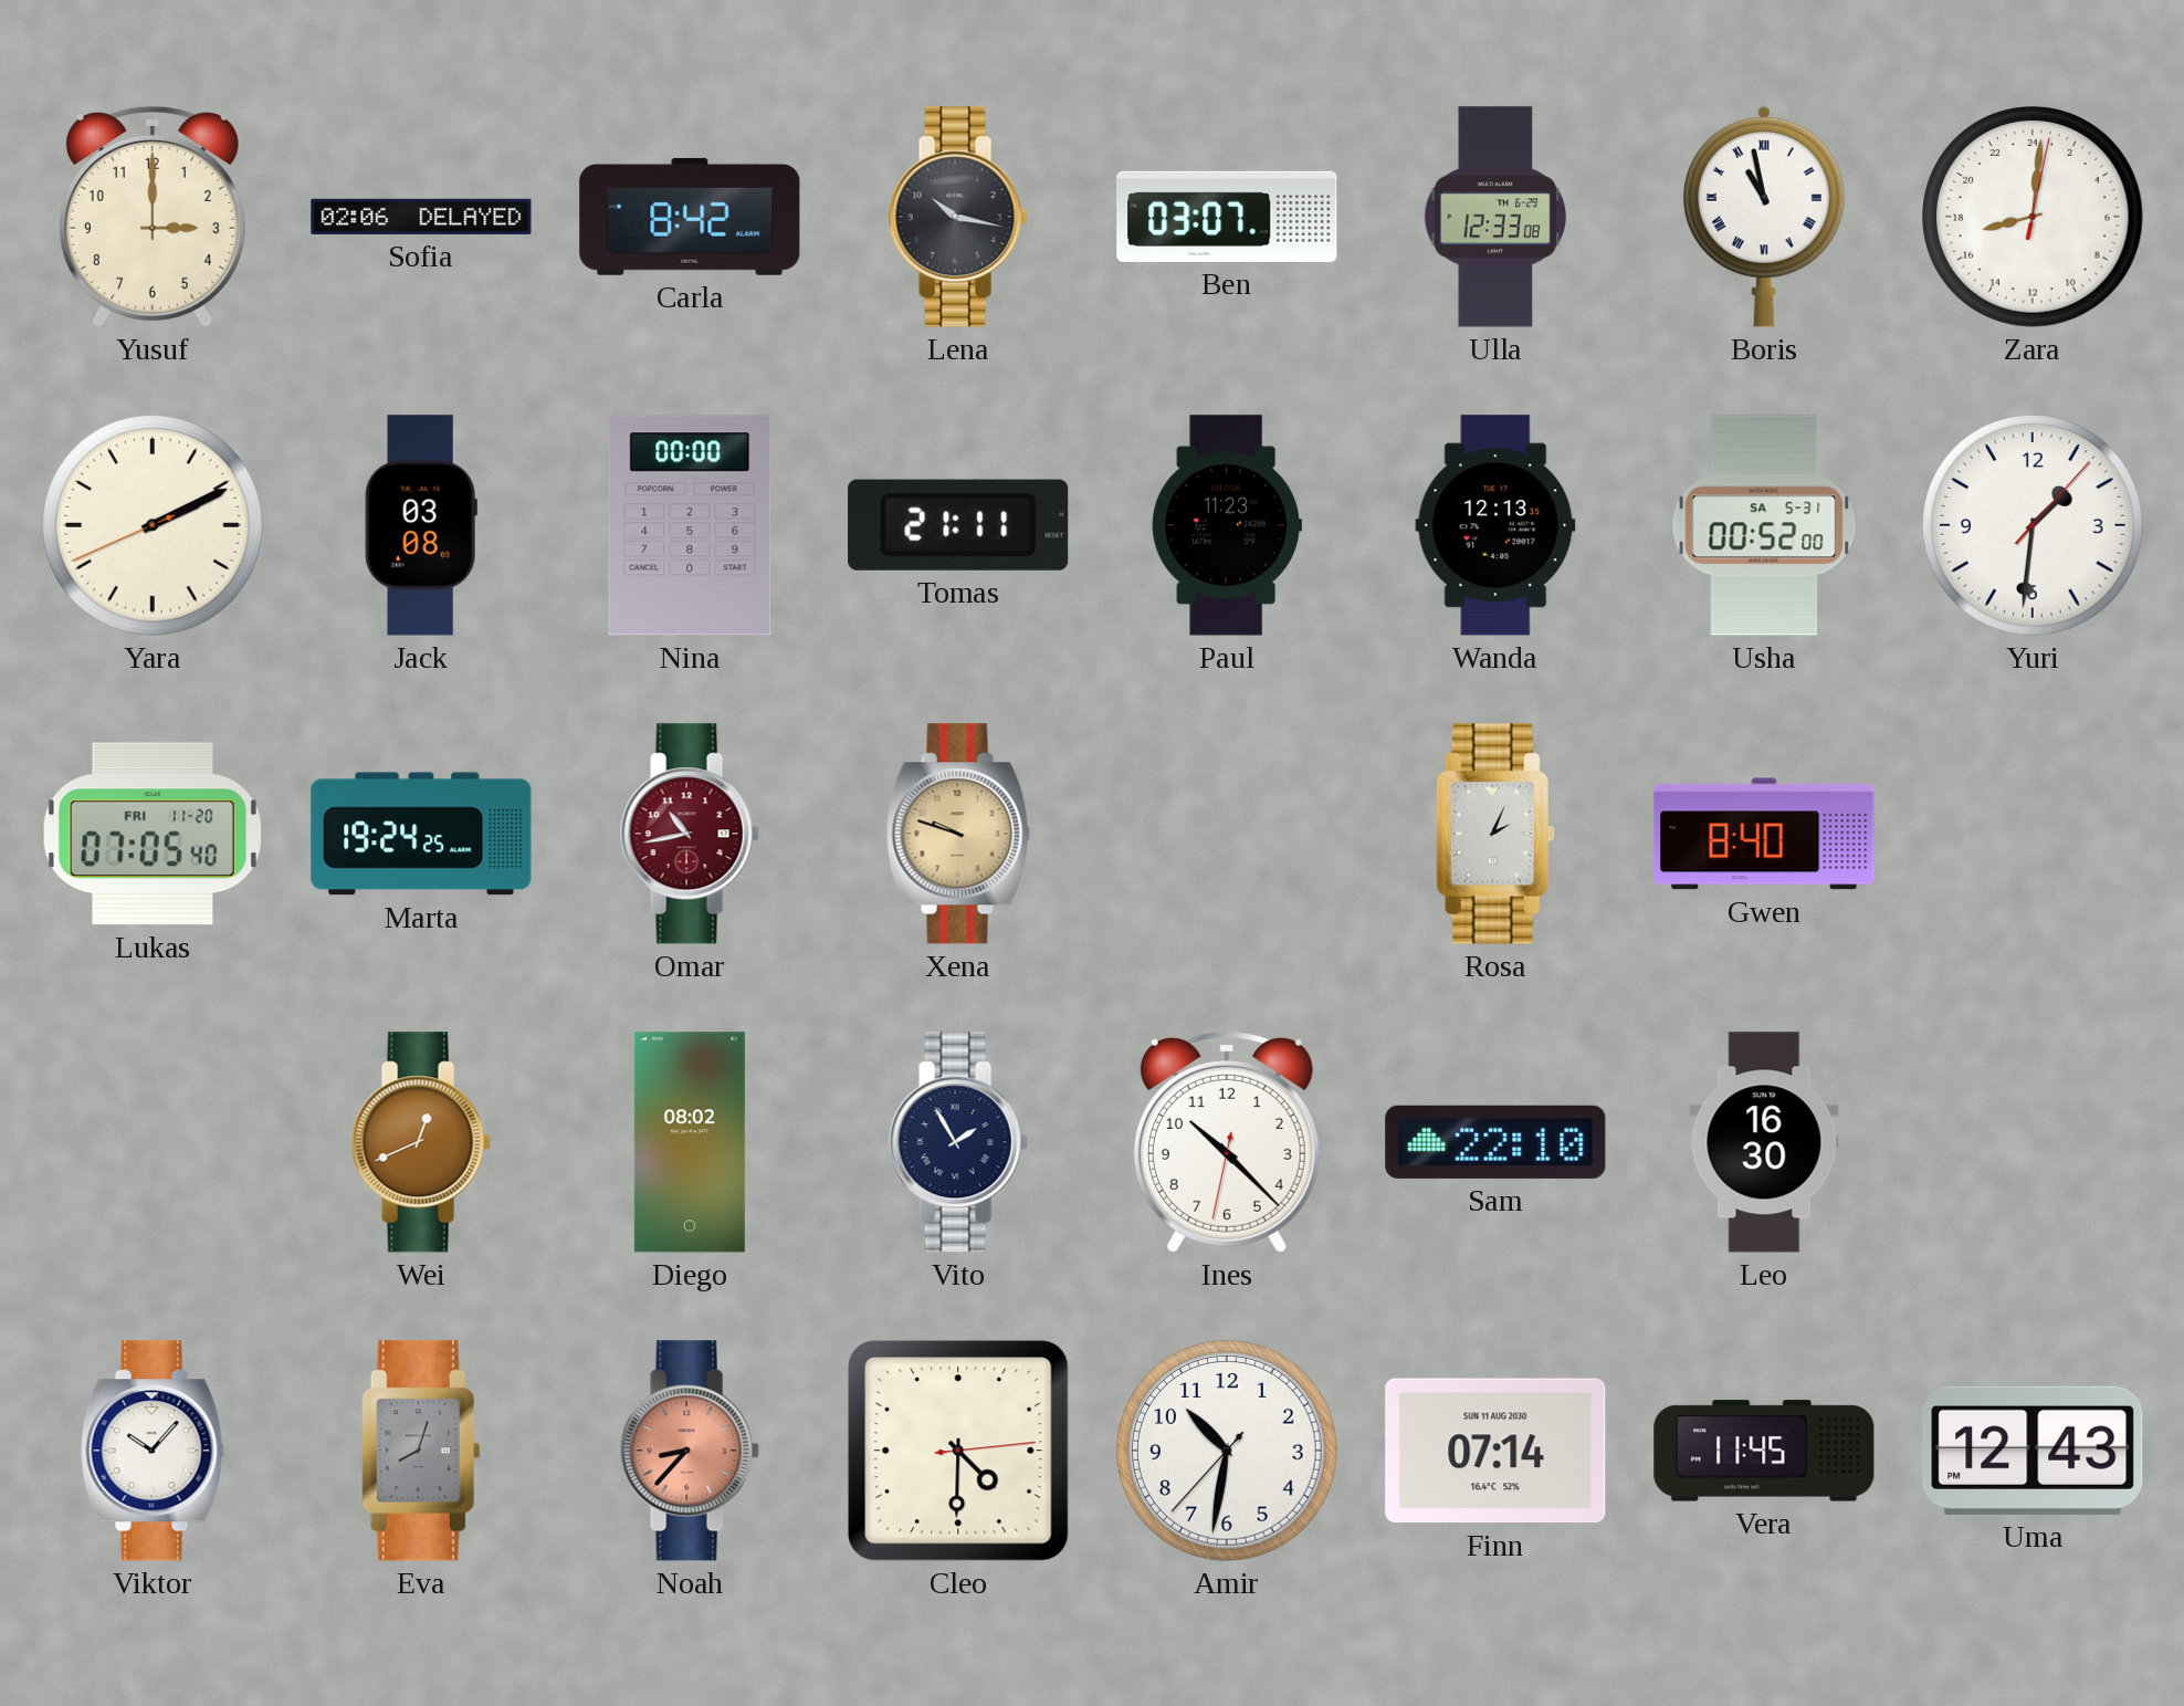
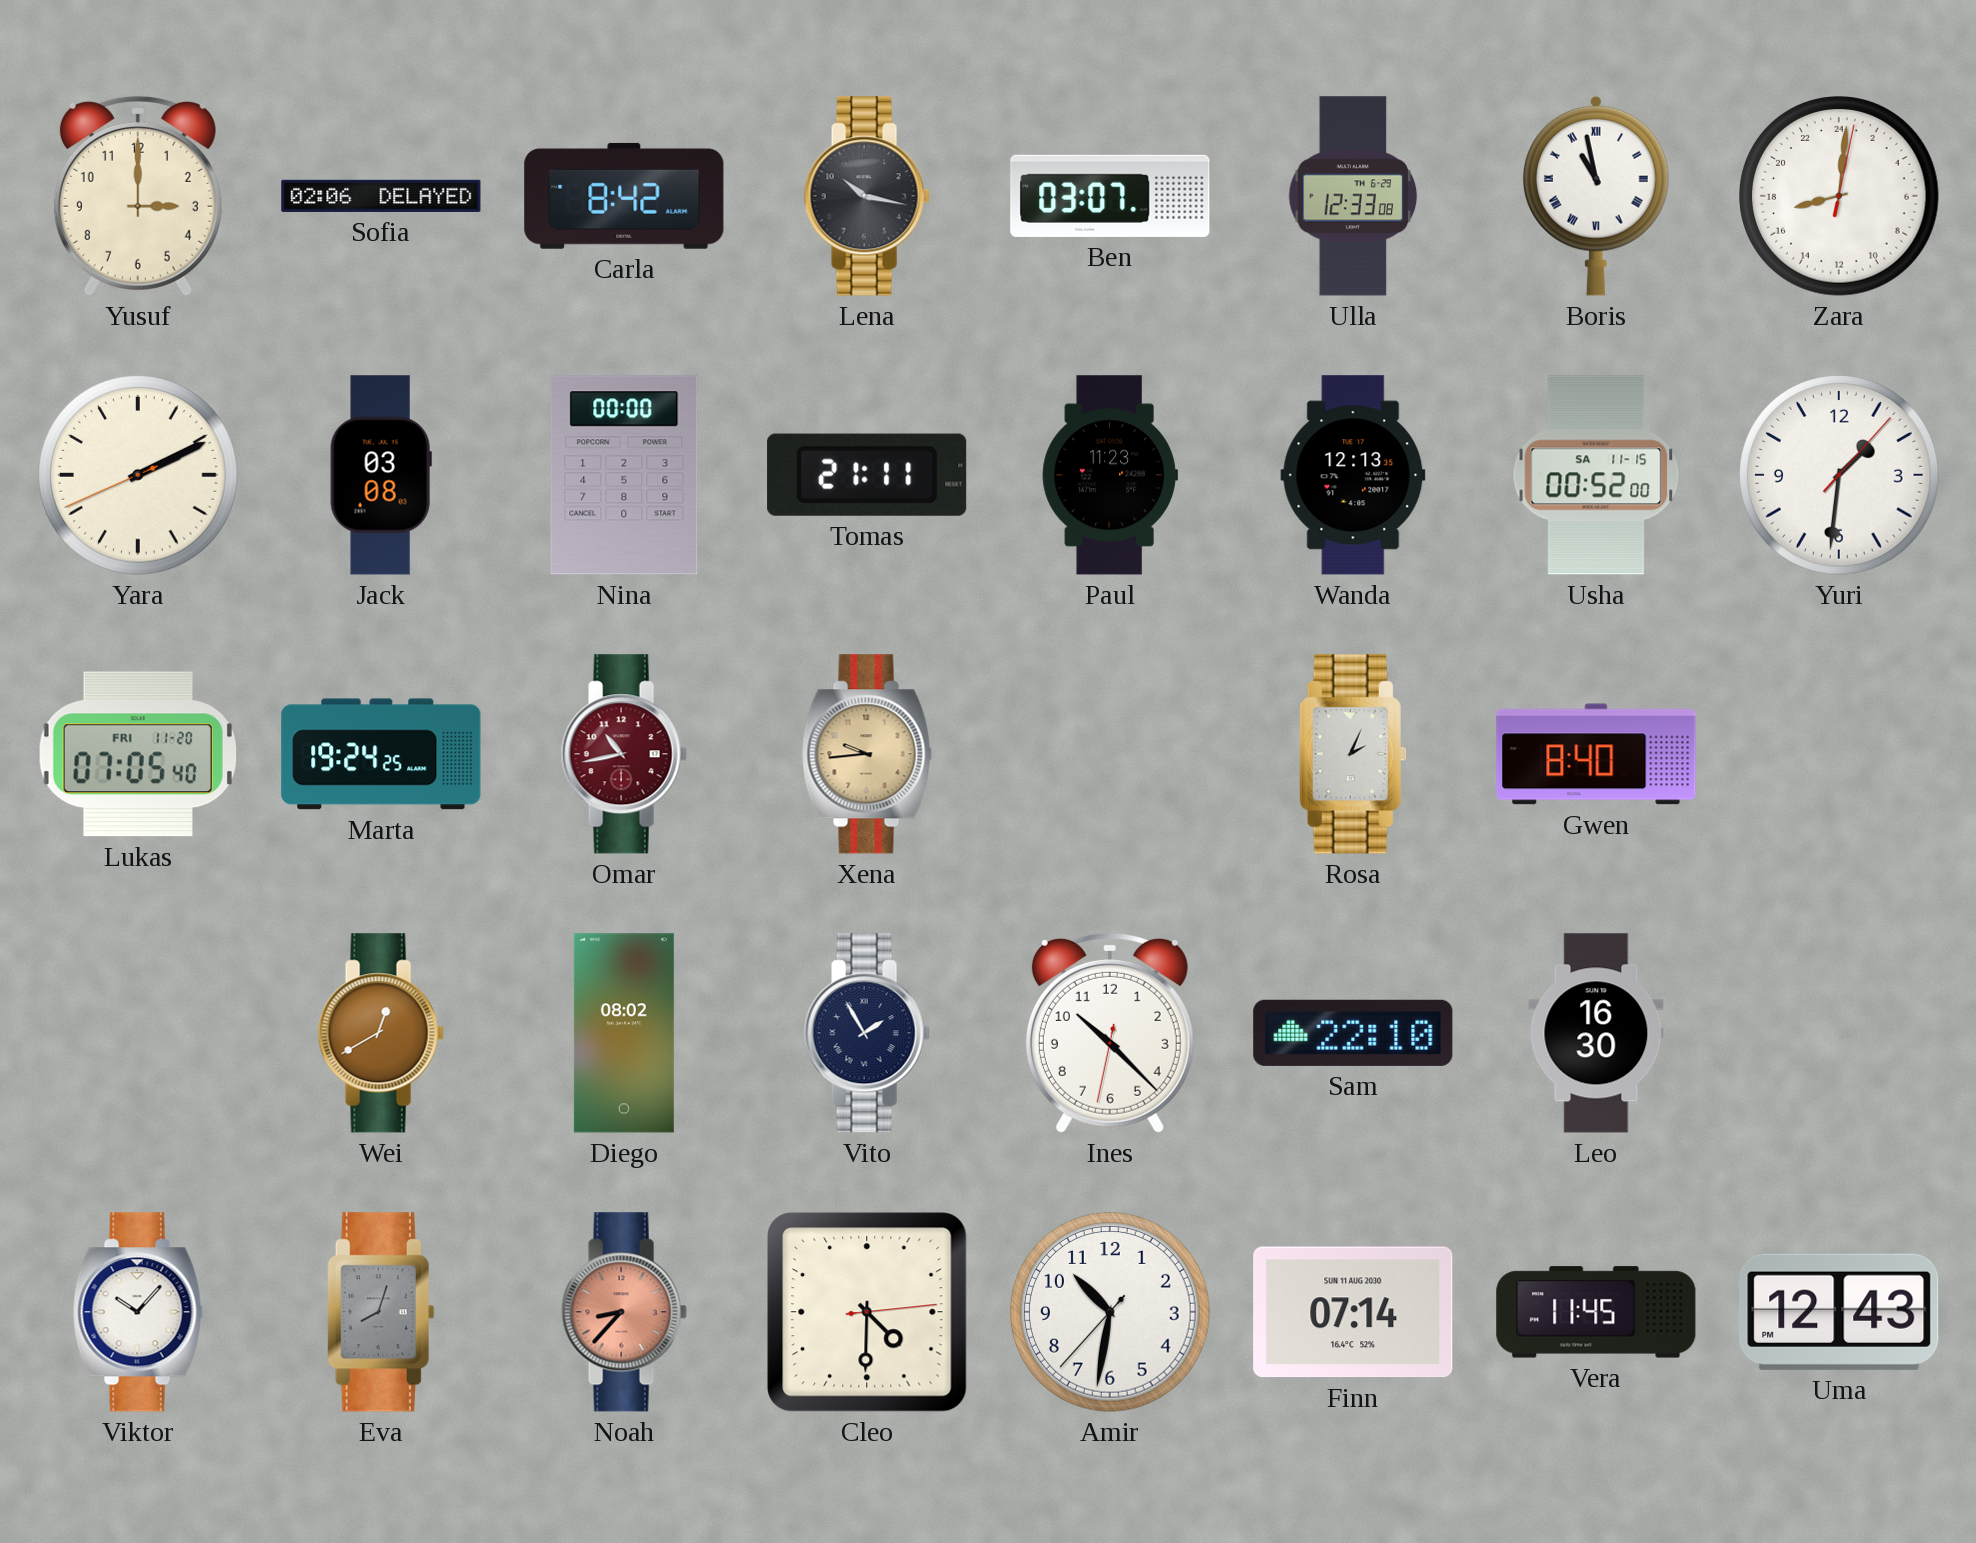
Usha date: SA 5-31 -> SA 11-15
Xena: 9:48 -> 9:44
Wei: 12:41 -> 12:40
